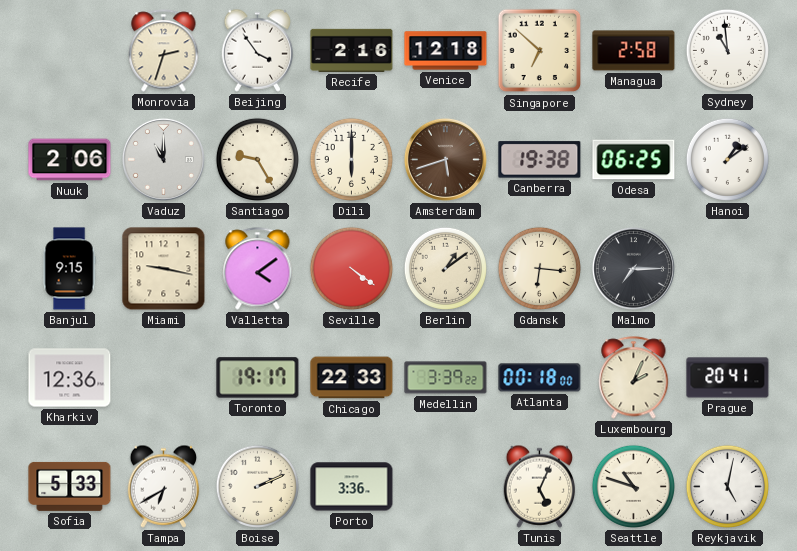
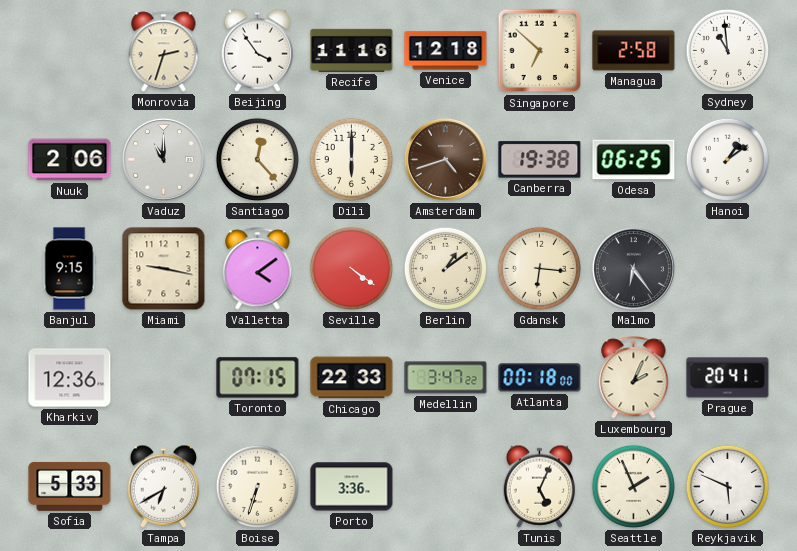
Recife: 2:16 -> 11:16
Santiago: 9:25 -> 12:23
Amsterdam: 5:42 -> 4:42
Malmo: 7:15 -> 6:24
Toronto: 19:17 -> 07:15
Medellin: 3:39 -> 3:47
Boise: 2:11 -> 6:33
Seattle: 10:48 -> 1:56
Reykjavik: 5:02 -> 5:49
